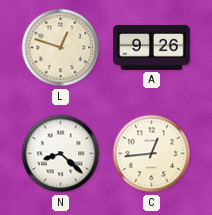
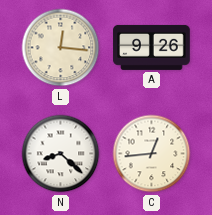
L: 12:48 -> 12:16
